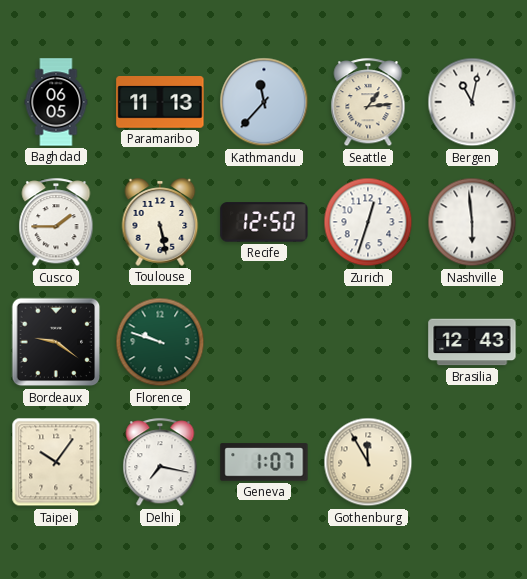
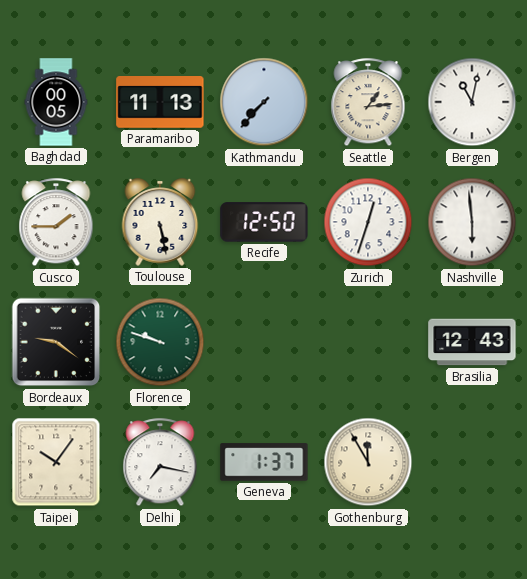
Baghdad: 06:05 -> 00:05
Kathmandu: 11:37 -> 7:37
Geneva: 1:07 -> 1:37
